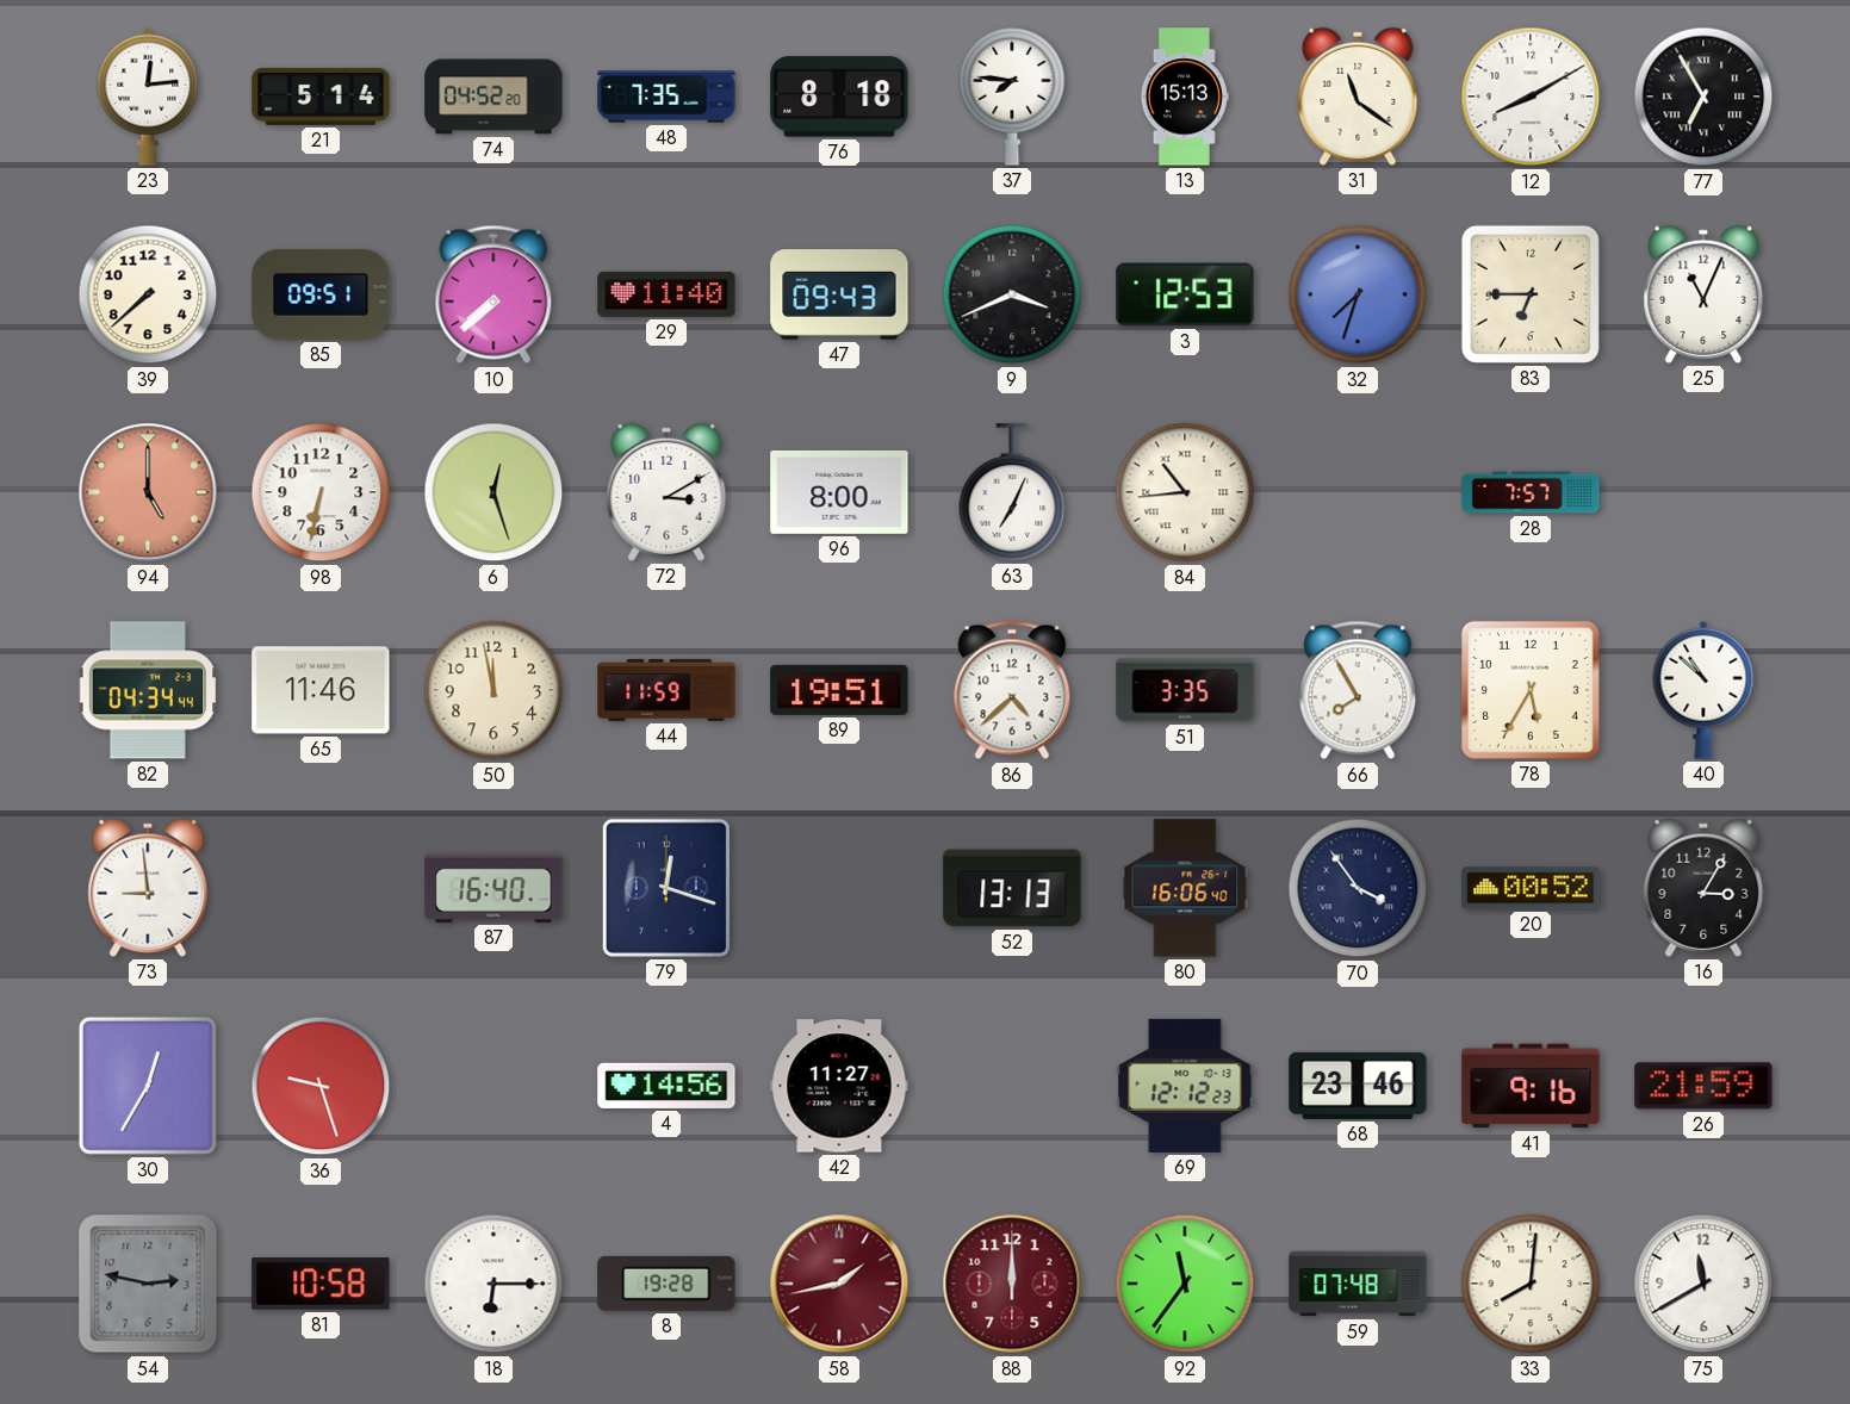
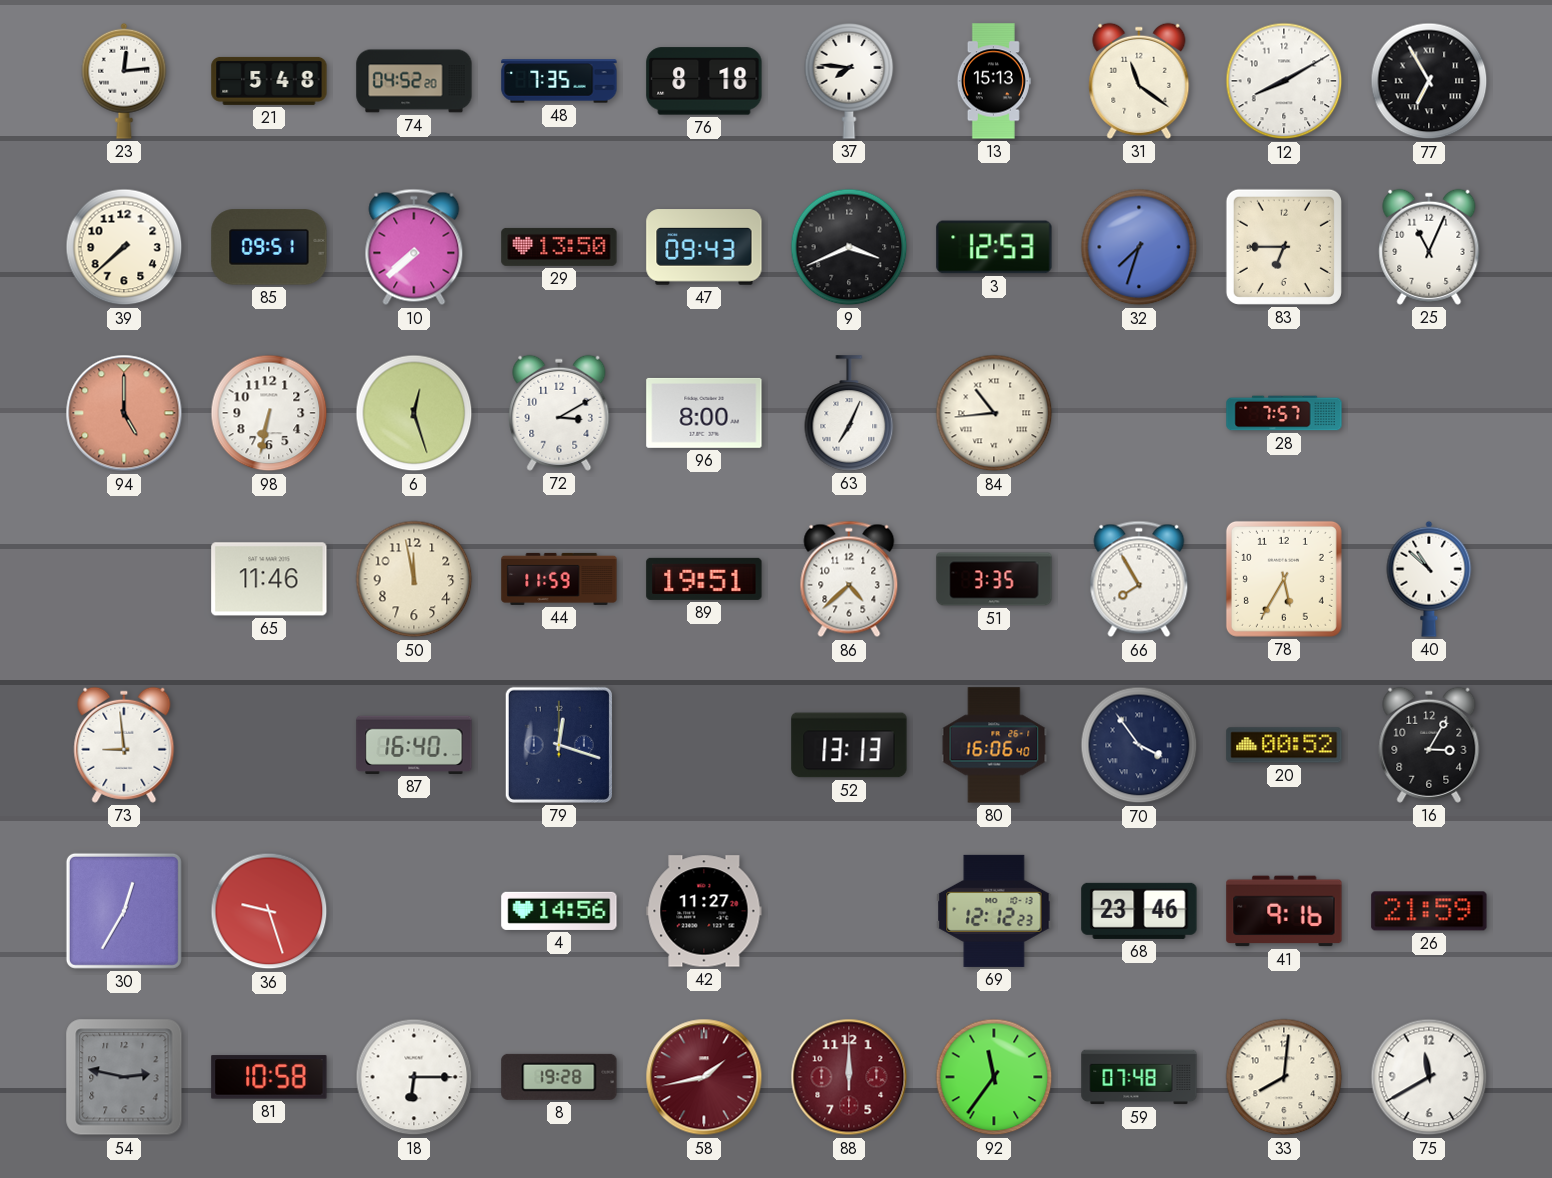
21: 5:14 -> 5:48
29: 11:40 -> 13:50
82: 04:34 -> none
